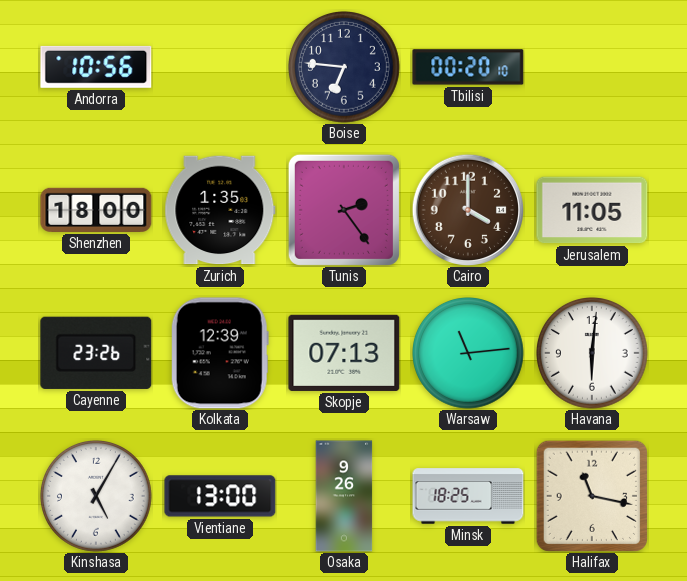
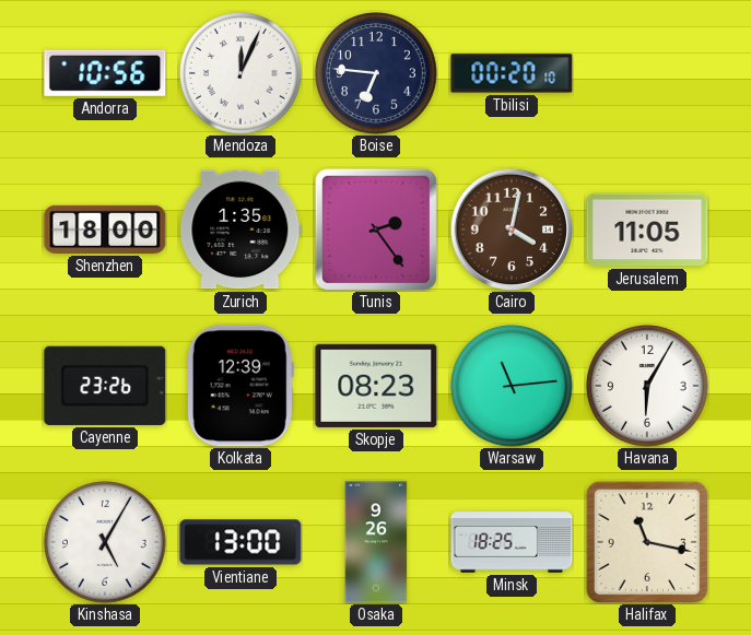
Mendoza: none -> 12:04
Cairo: 4:00 -> 4:02
Skopje: 07:13 -> 08:23
Havana: 6:01 -> 6:05
